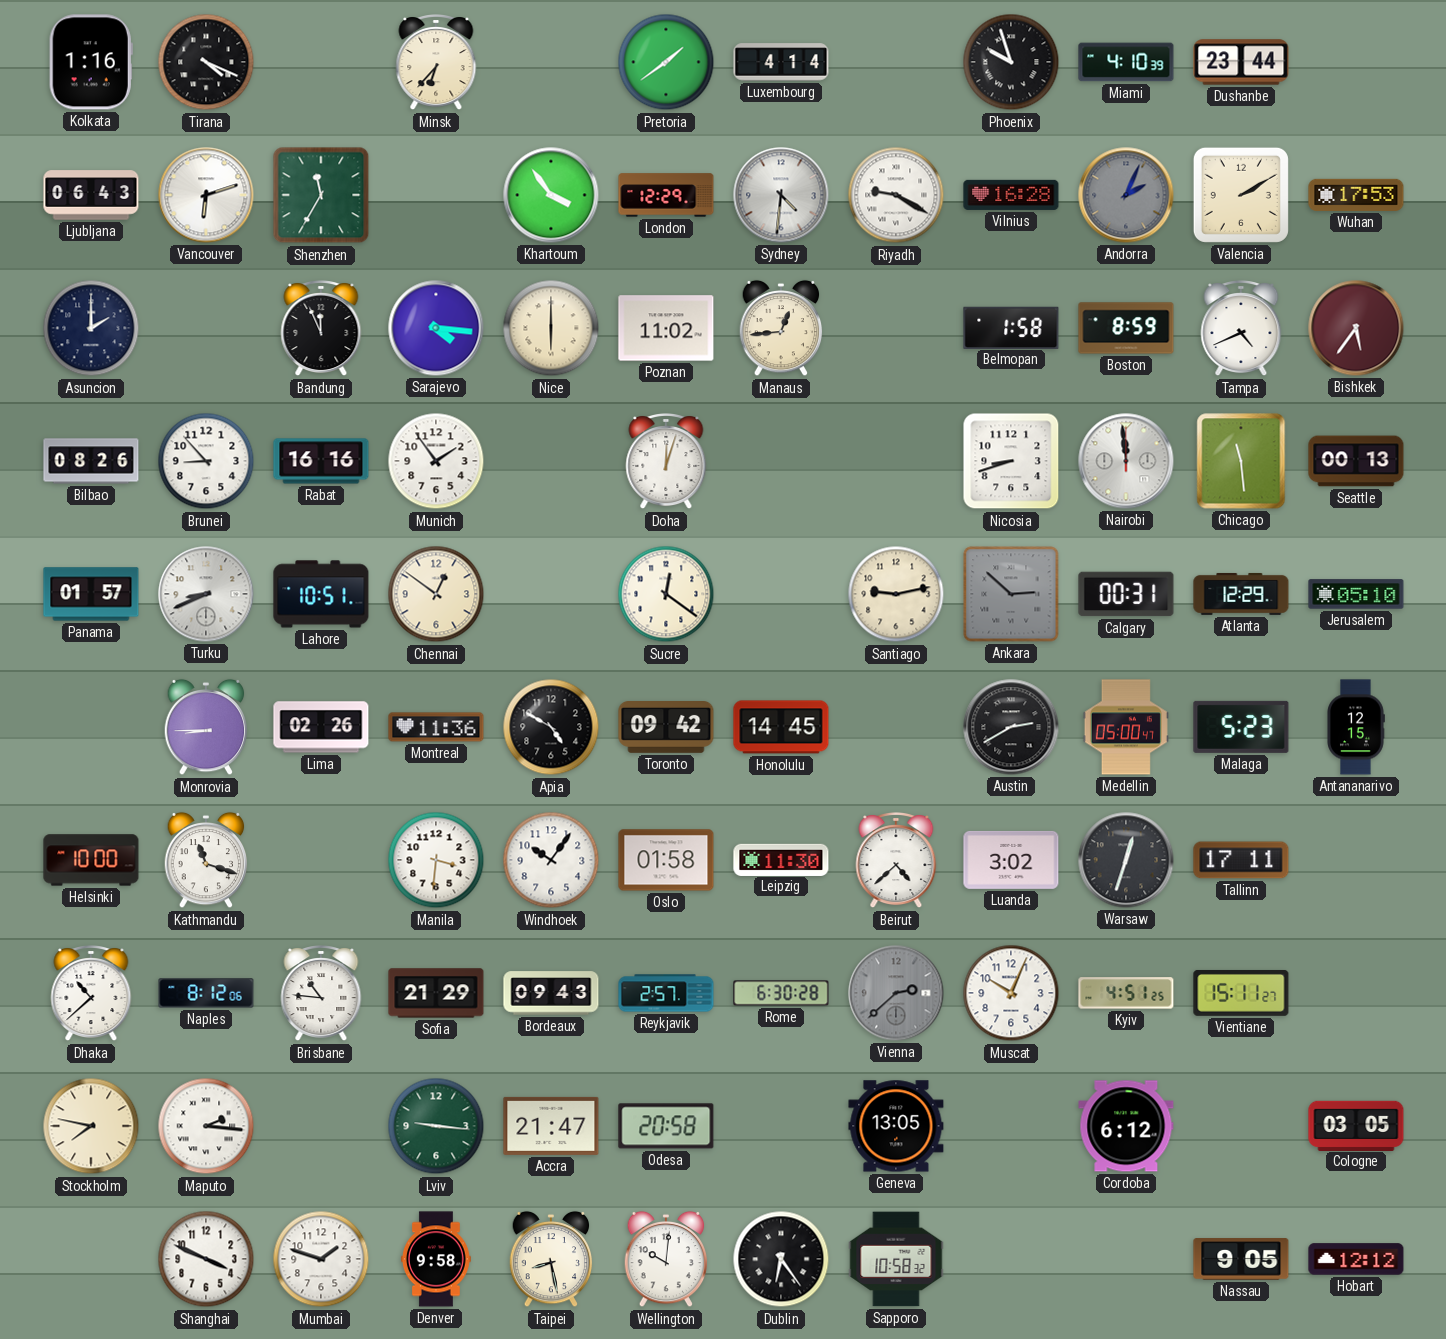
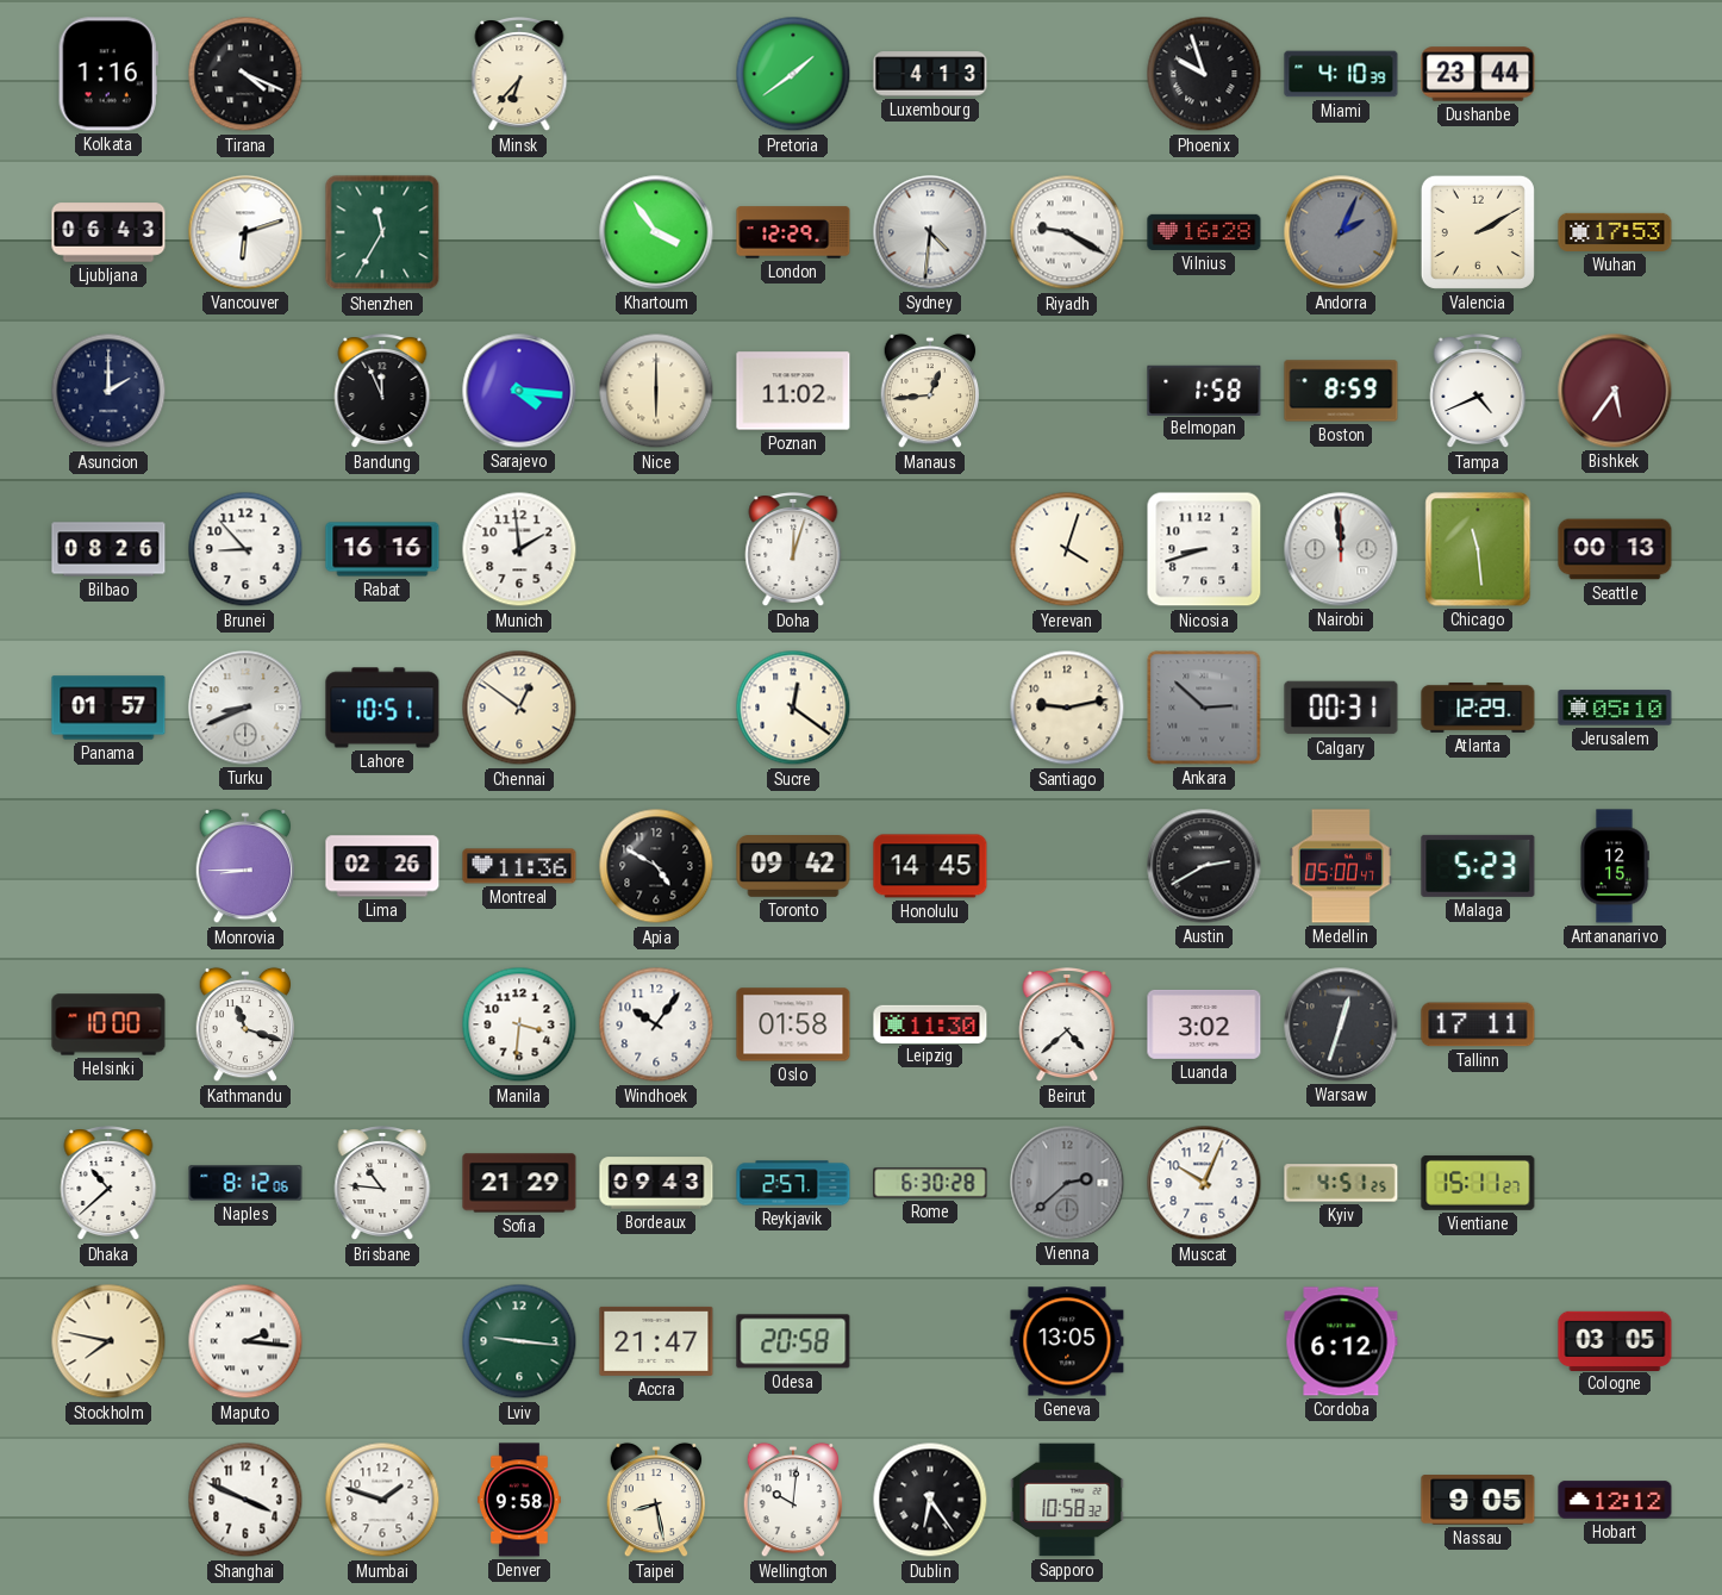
Luxembourg: 4:14 -> 4:13
Munich: 1:54 -> 1:59
Yerevan: none -> 4:03
